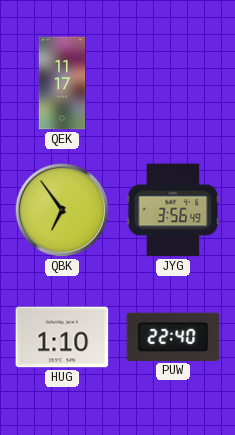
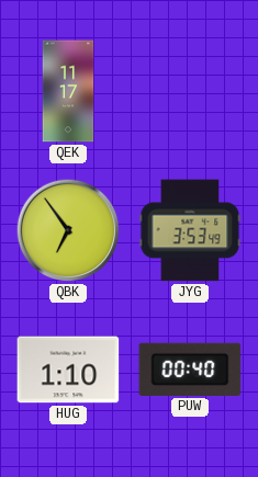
JYG: 3:56 -> 3:53
PUW: 22:40 -> 00:40
